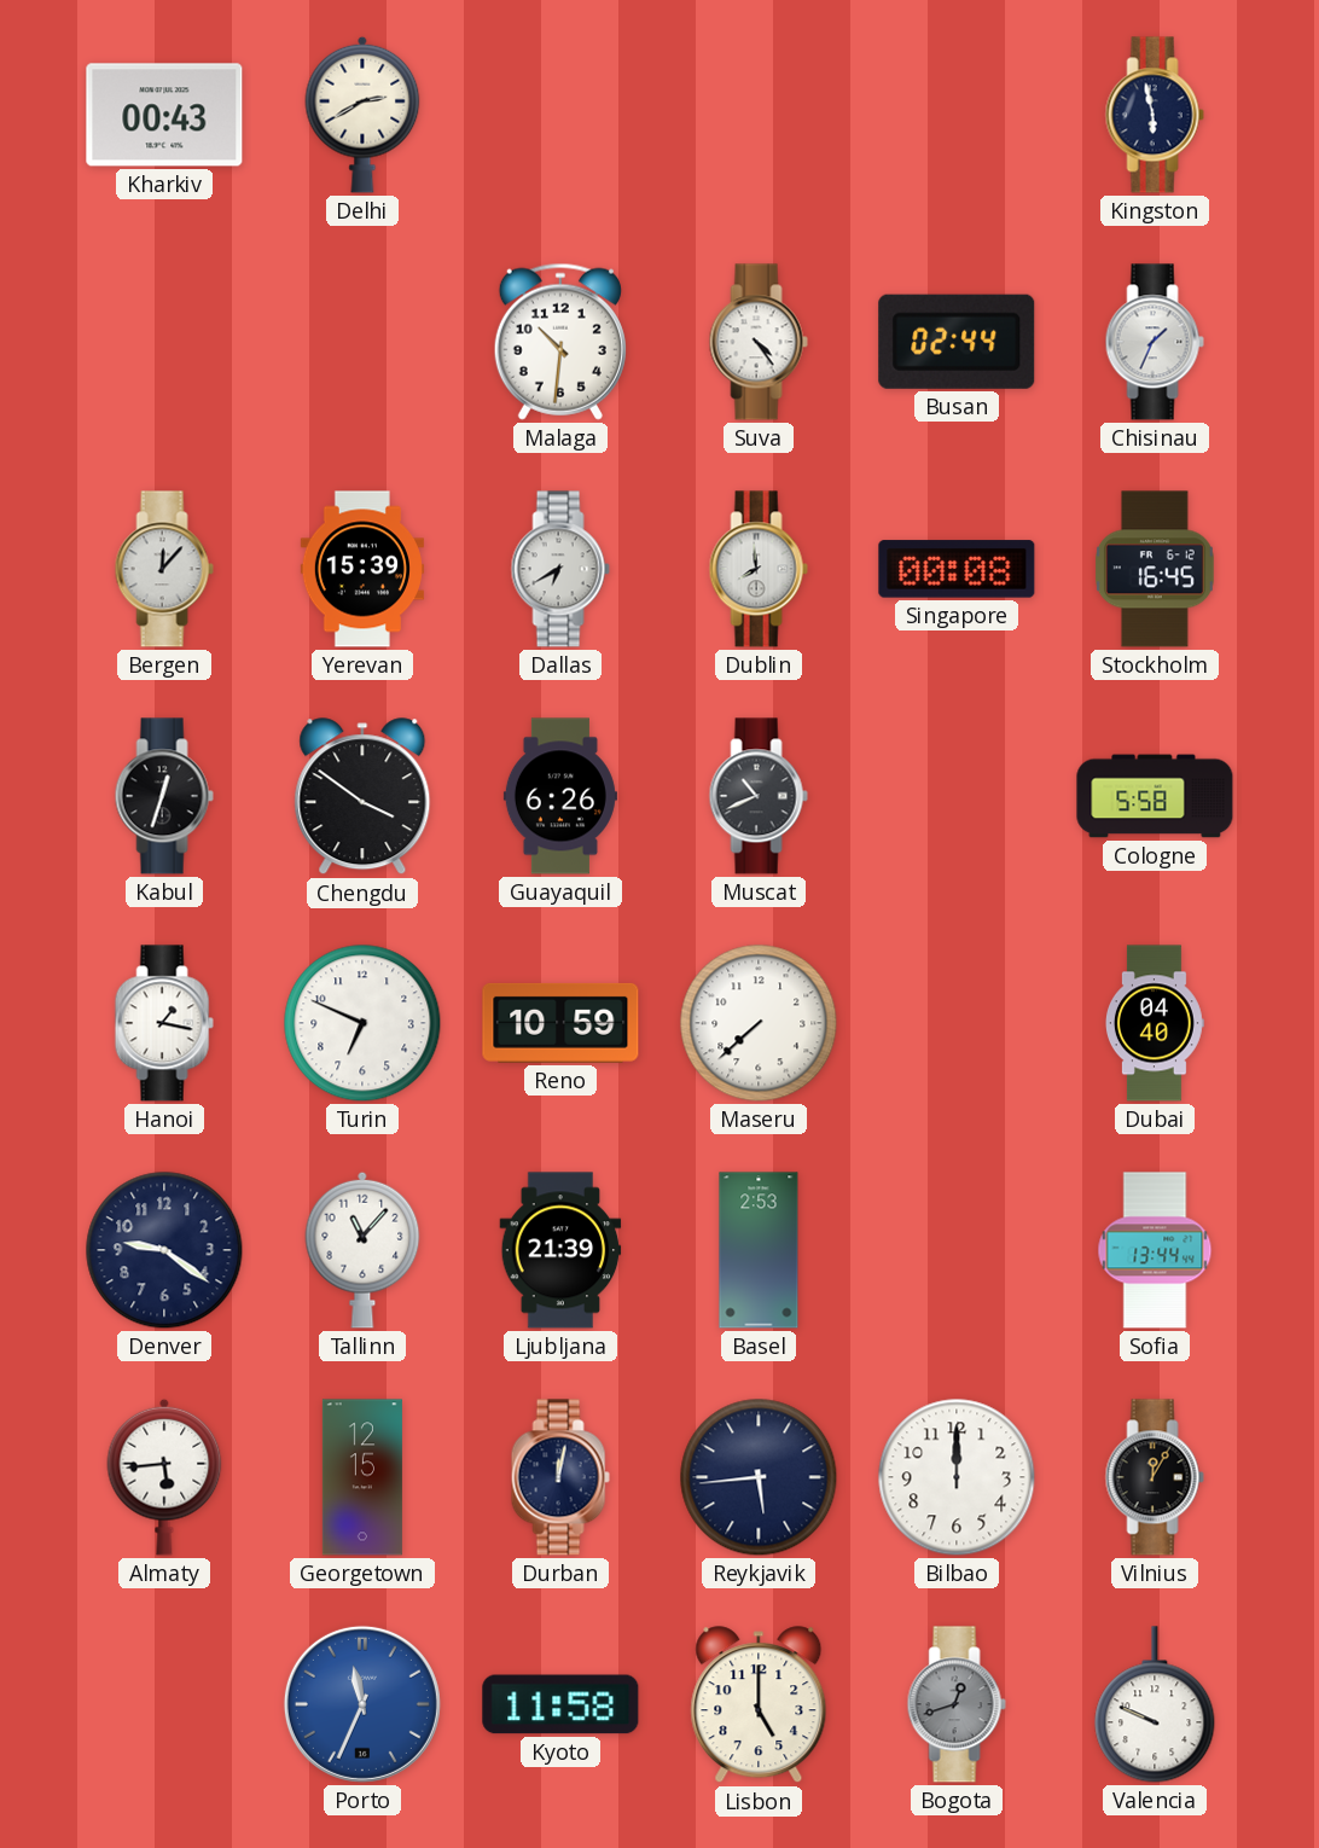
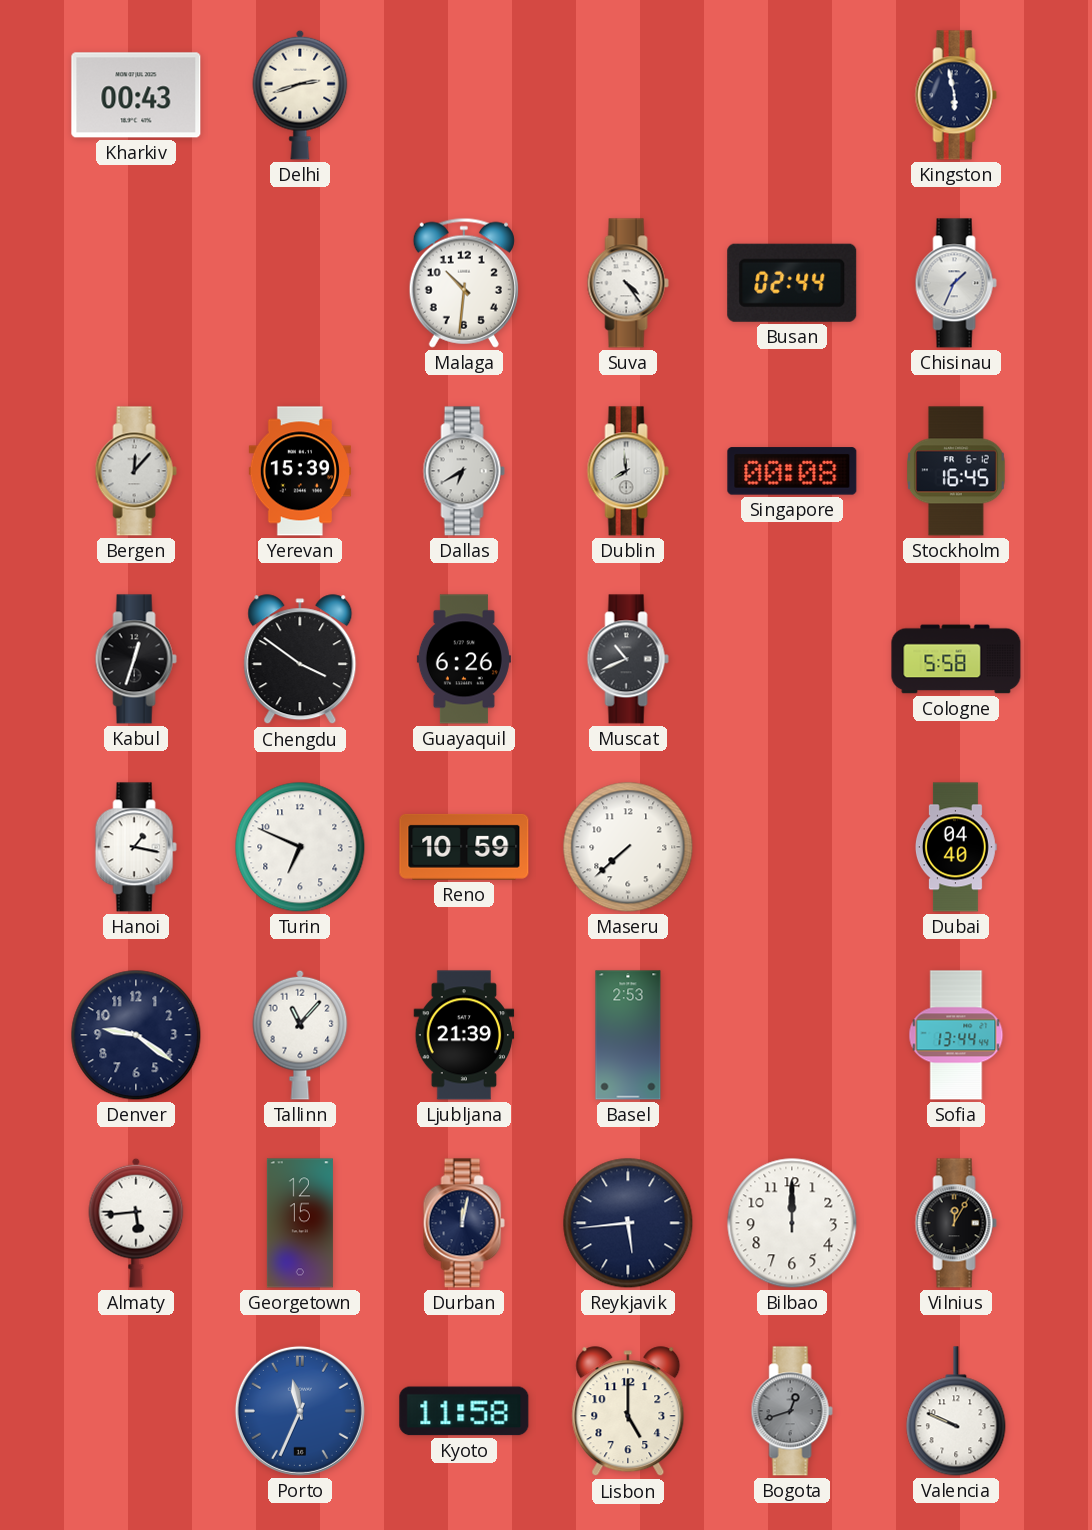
Delhi: 2:40 -> 2:42
